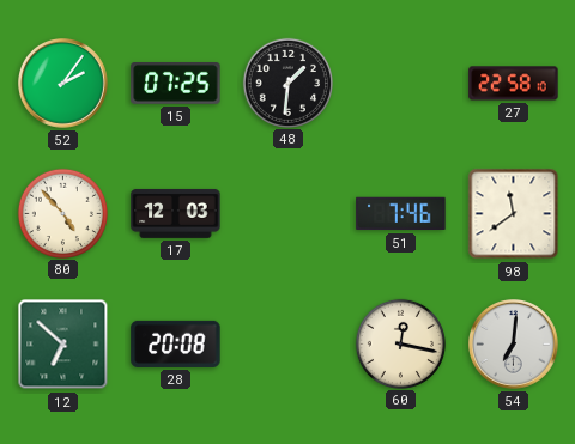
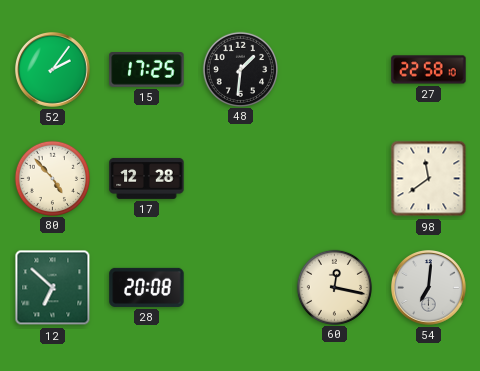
15: 07:25 -> 17:25
17: 12:03 -> 12:28
51: 7:46 -> none
